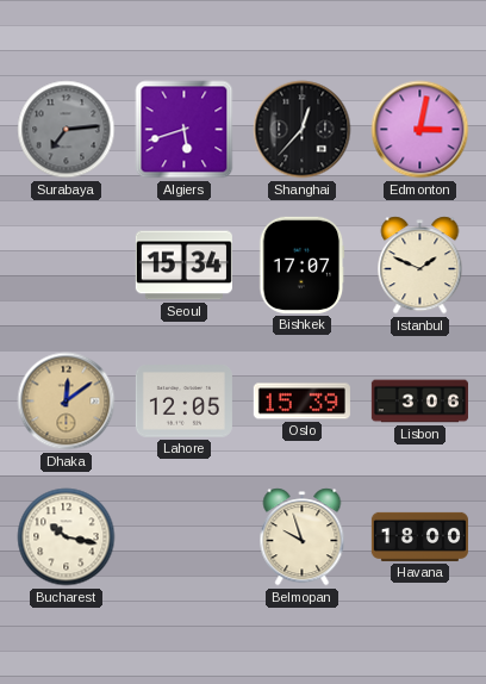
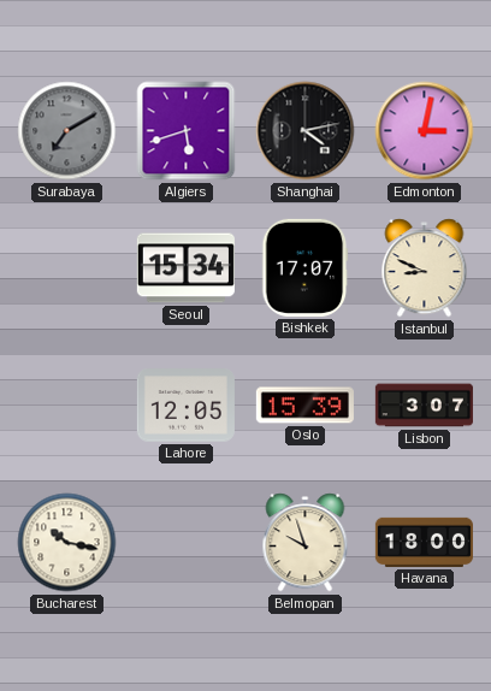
Surabaya: 7:14 -> 7:10
Shanghai: 12:37 -> 4:13
Istanbul: 1:49 -> 8:49
Dhaka: 12:09 -> none
Lisbon: 3:06 -> 3:07
